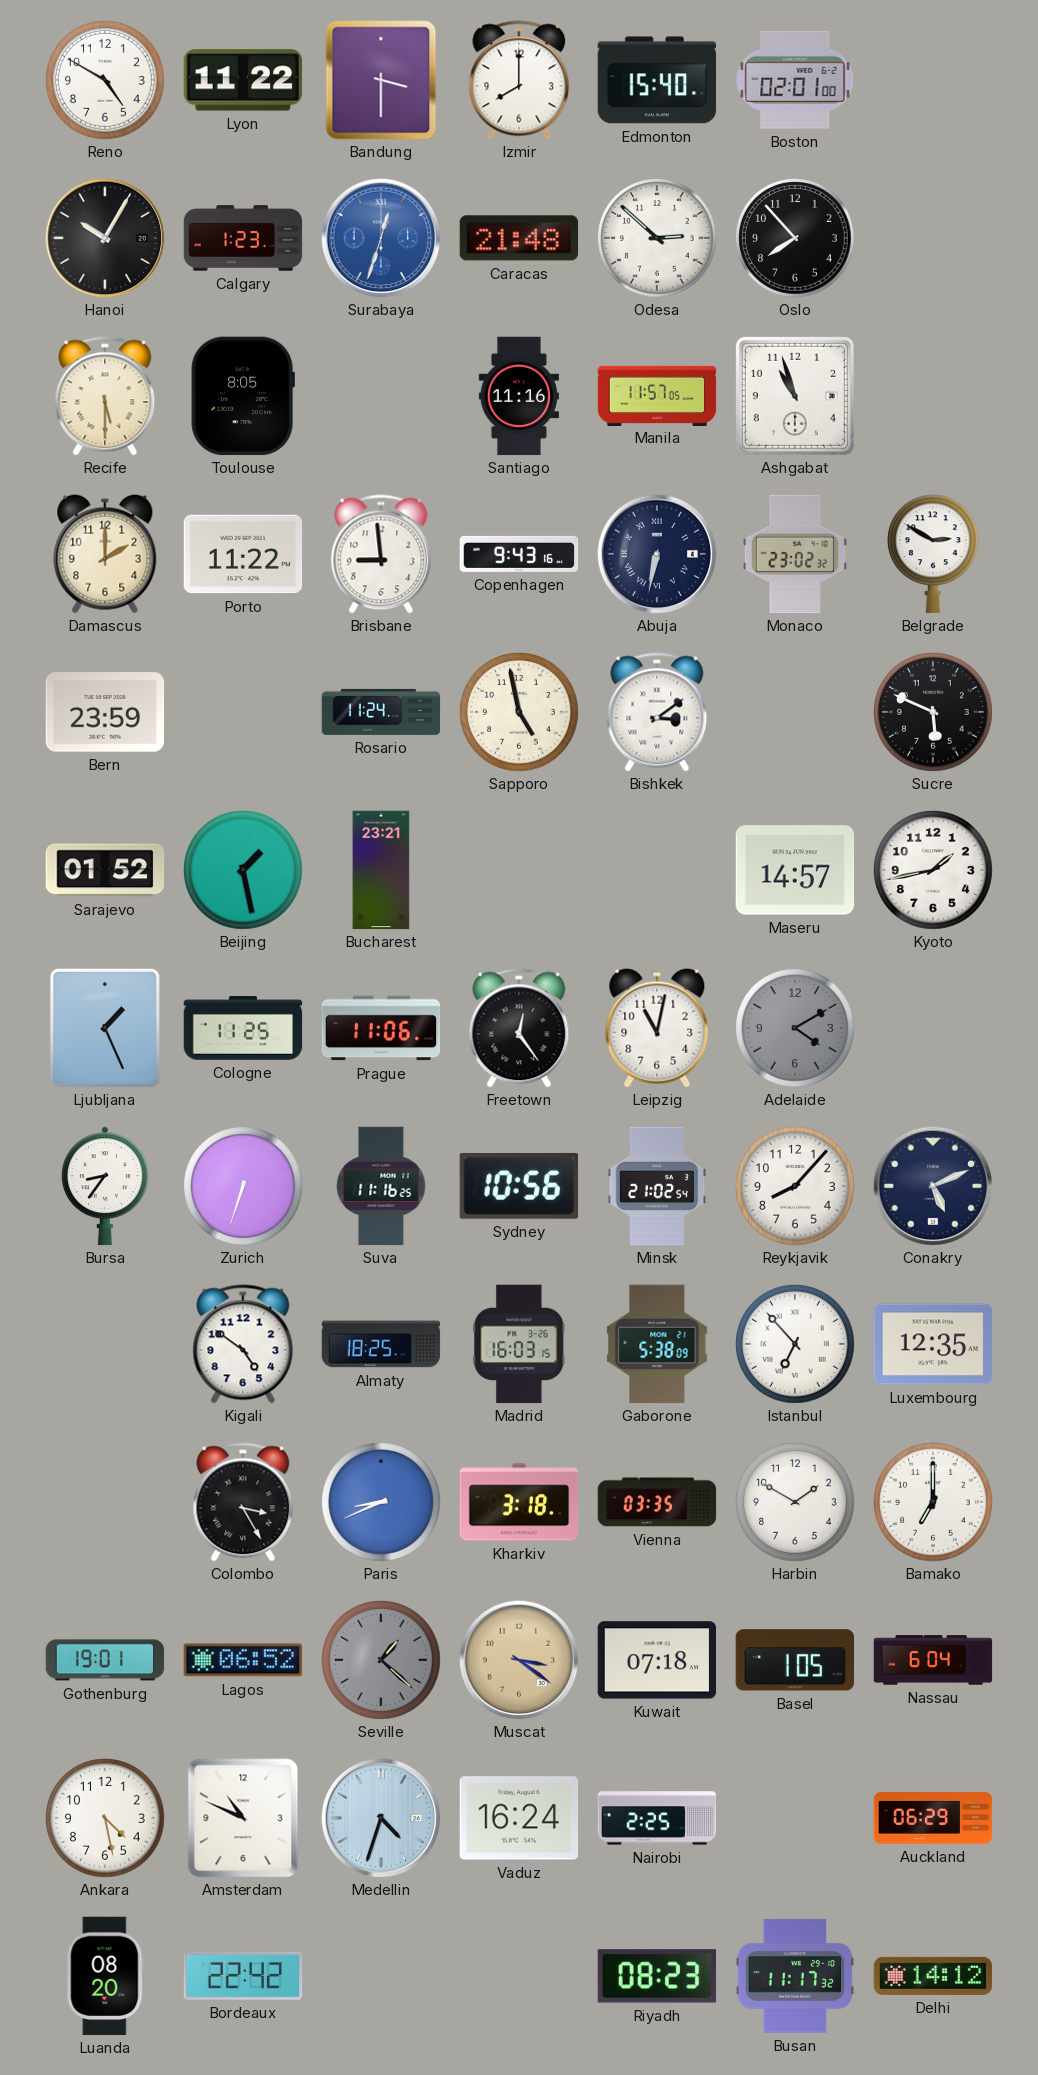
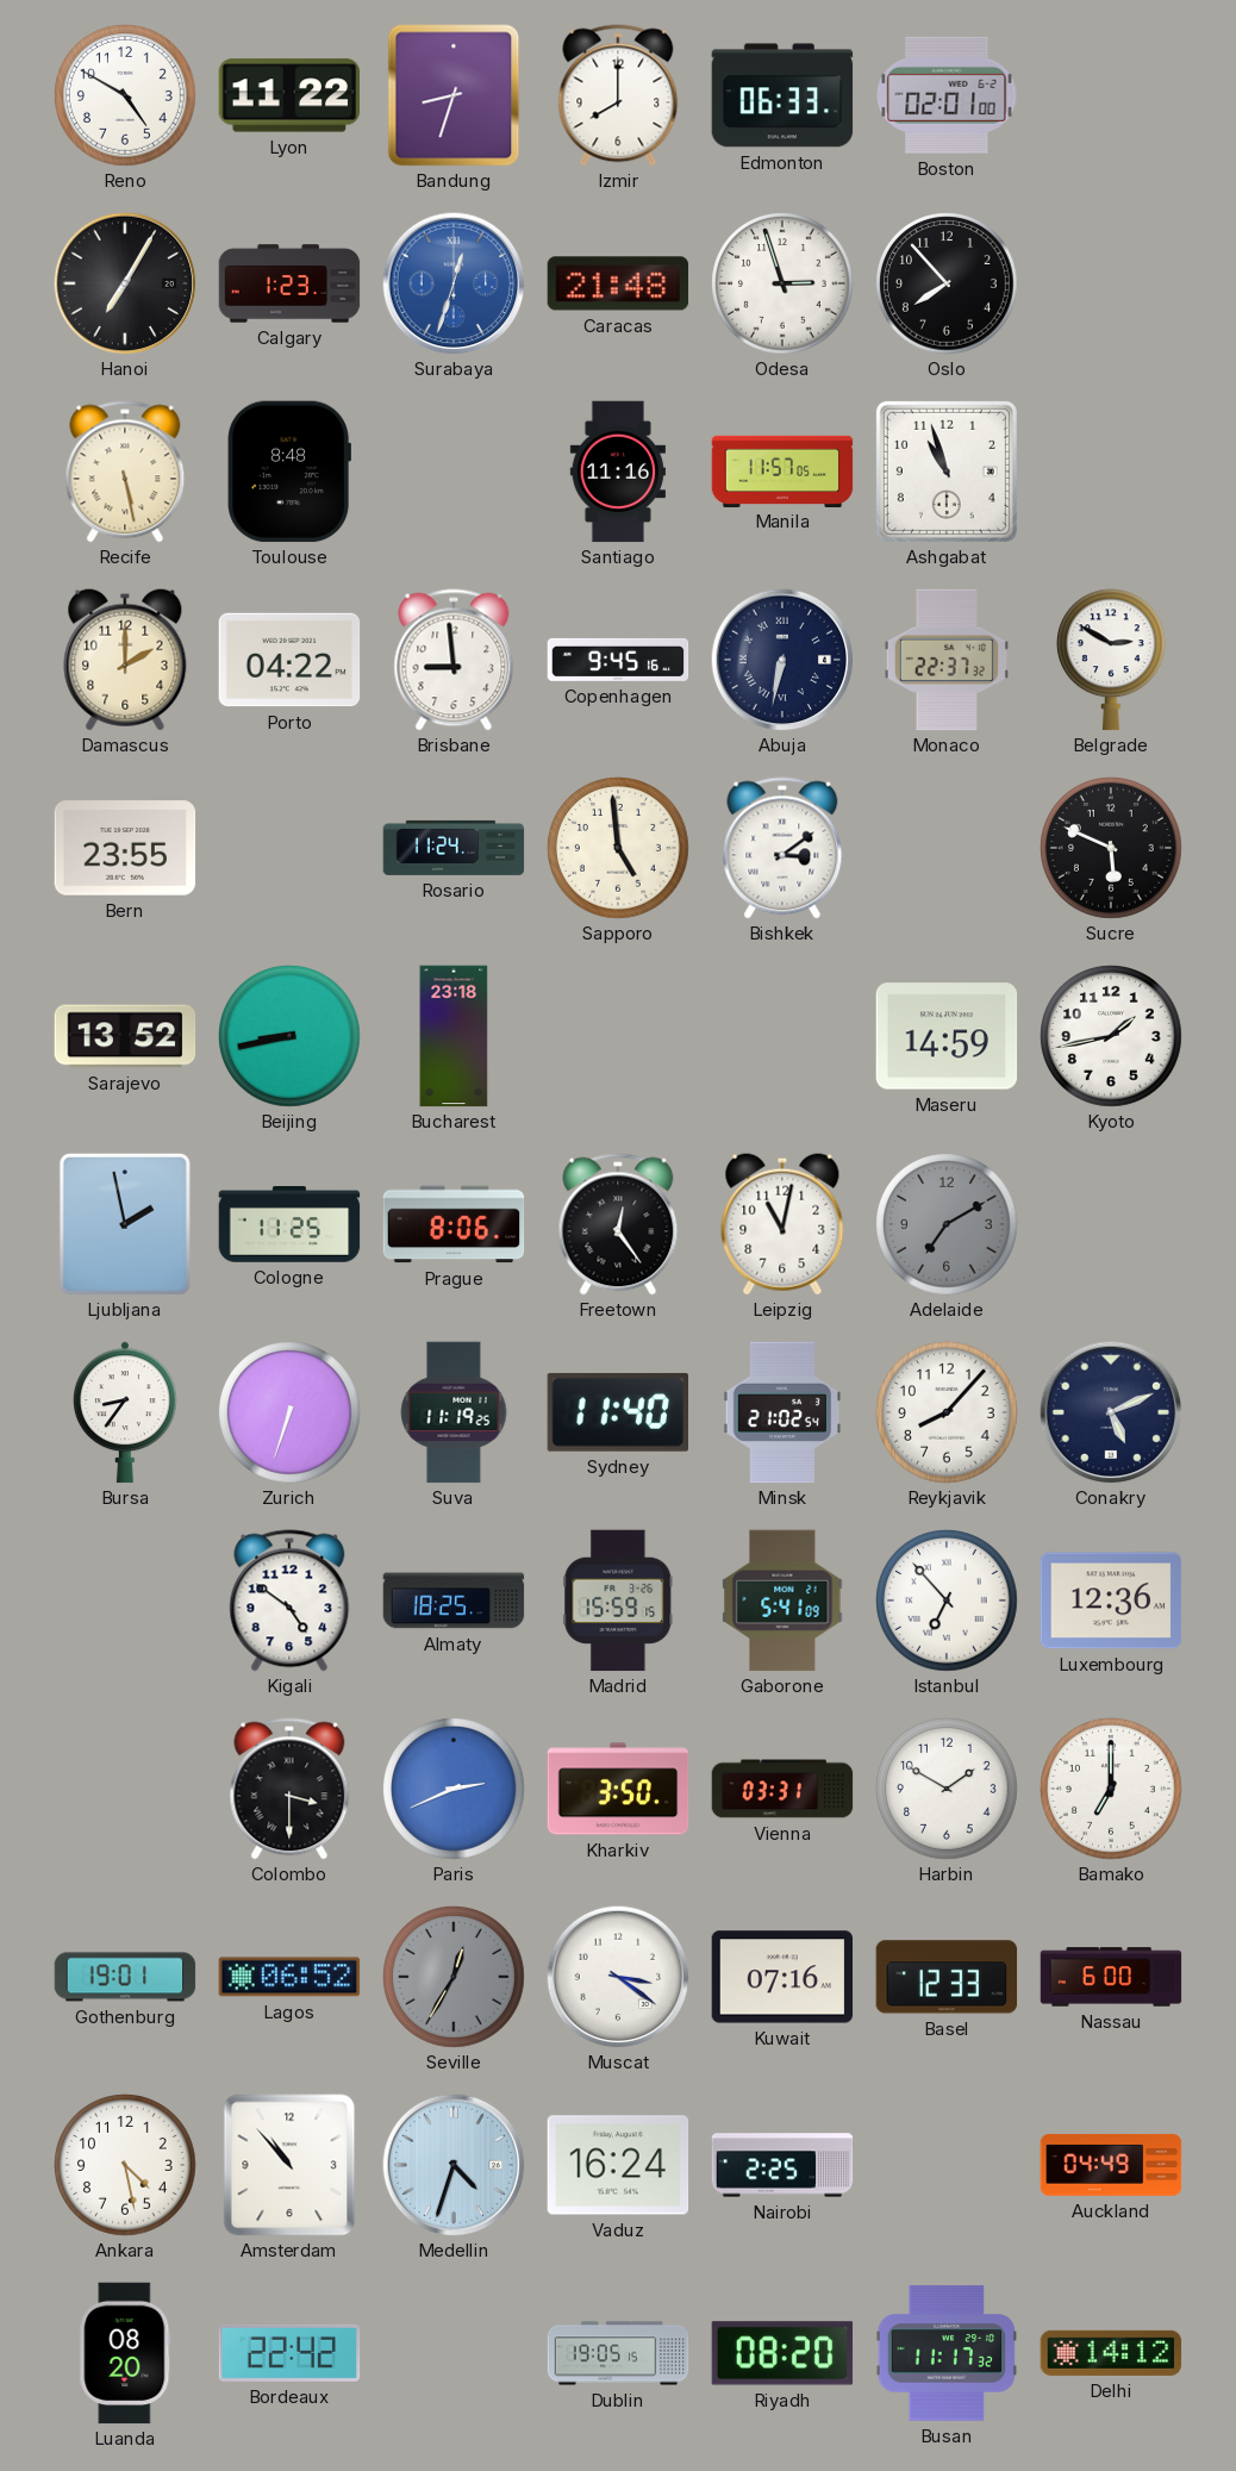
Bandung: 3:30 -> 8:33
Edmonton: 15:40 -> 06:33
Hanoi: 10:05 -> 7:05
Odesa: 2:52 -> 2:57
Recife: 5:30 -> 5:28
Toulouse: 8:05 -> 8:48
Porto: 11:22 -> 04:22
Copenhagen: 9:43 -> 9:45
Monaco: 23:02 -> 22:37
Bern: 23:59 -> 23:55
Sapporo: 4:58 -> 4:59
Sarajevo: 01:52 -> 13:52
Beijing: 1:28 -> 8:43
Bucharest: 23:21 -> 23:18
Maseru: 14:57 -> 14:59
Ljubljana: 1:26 -> 1:58
Prague: 11:06 -> 8:06
Adelaide: 4:10 -> 7:10
Suva: 11:16 -> 11:19
Sydney: 10:56 -> 11:40
Madrid: 16:03 -> 15:59
Gaborone: 5:38 -> 5:41
Luxembourg: 12:35 -> 12:36
Colombo: 3:25 -> 3:30
Paris: 8:41 -> 2:41
Kharkiv: 3:18 -> 3:50
Vienna: 03:35 -> 03:31
Seville: 1:22 -> 12:35
Muscat dial: champagne -> white
Kuwait: 07:18 -> 07:16
Basel: 1:05 -> 12:33
Nassau: 6:04 -> 6:00
Amsterdam: 10:49 -> 10:53
Auckland: 06:29 -> 04:49
Dublin: none -> 19:05
Riyadh: 08:23 -> 08:20
